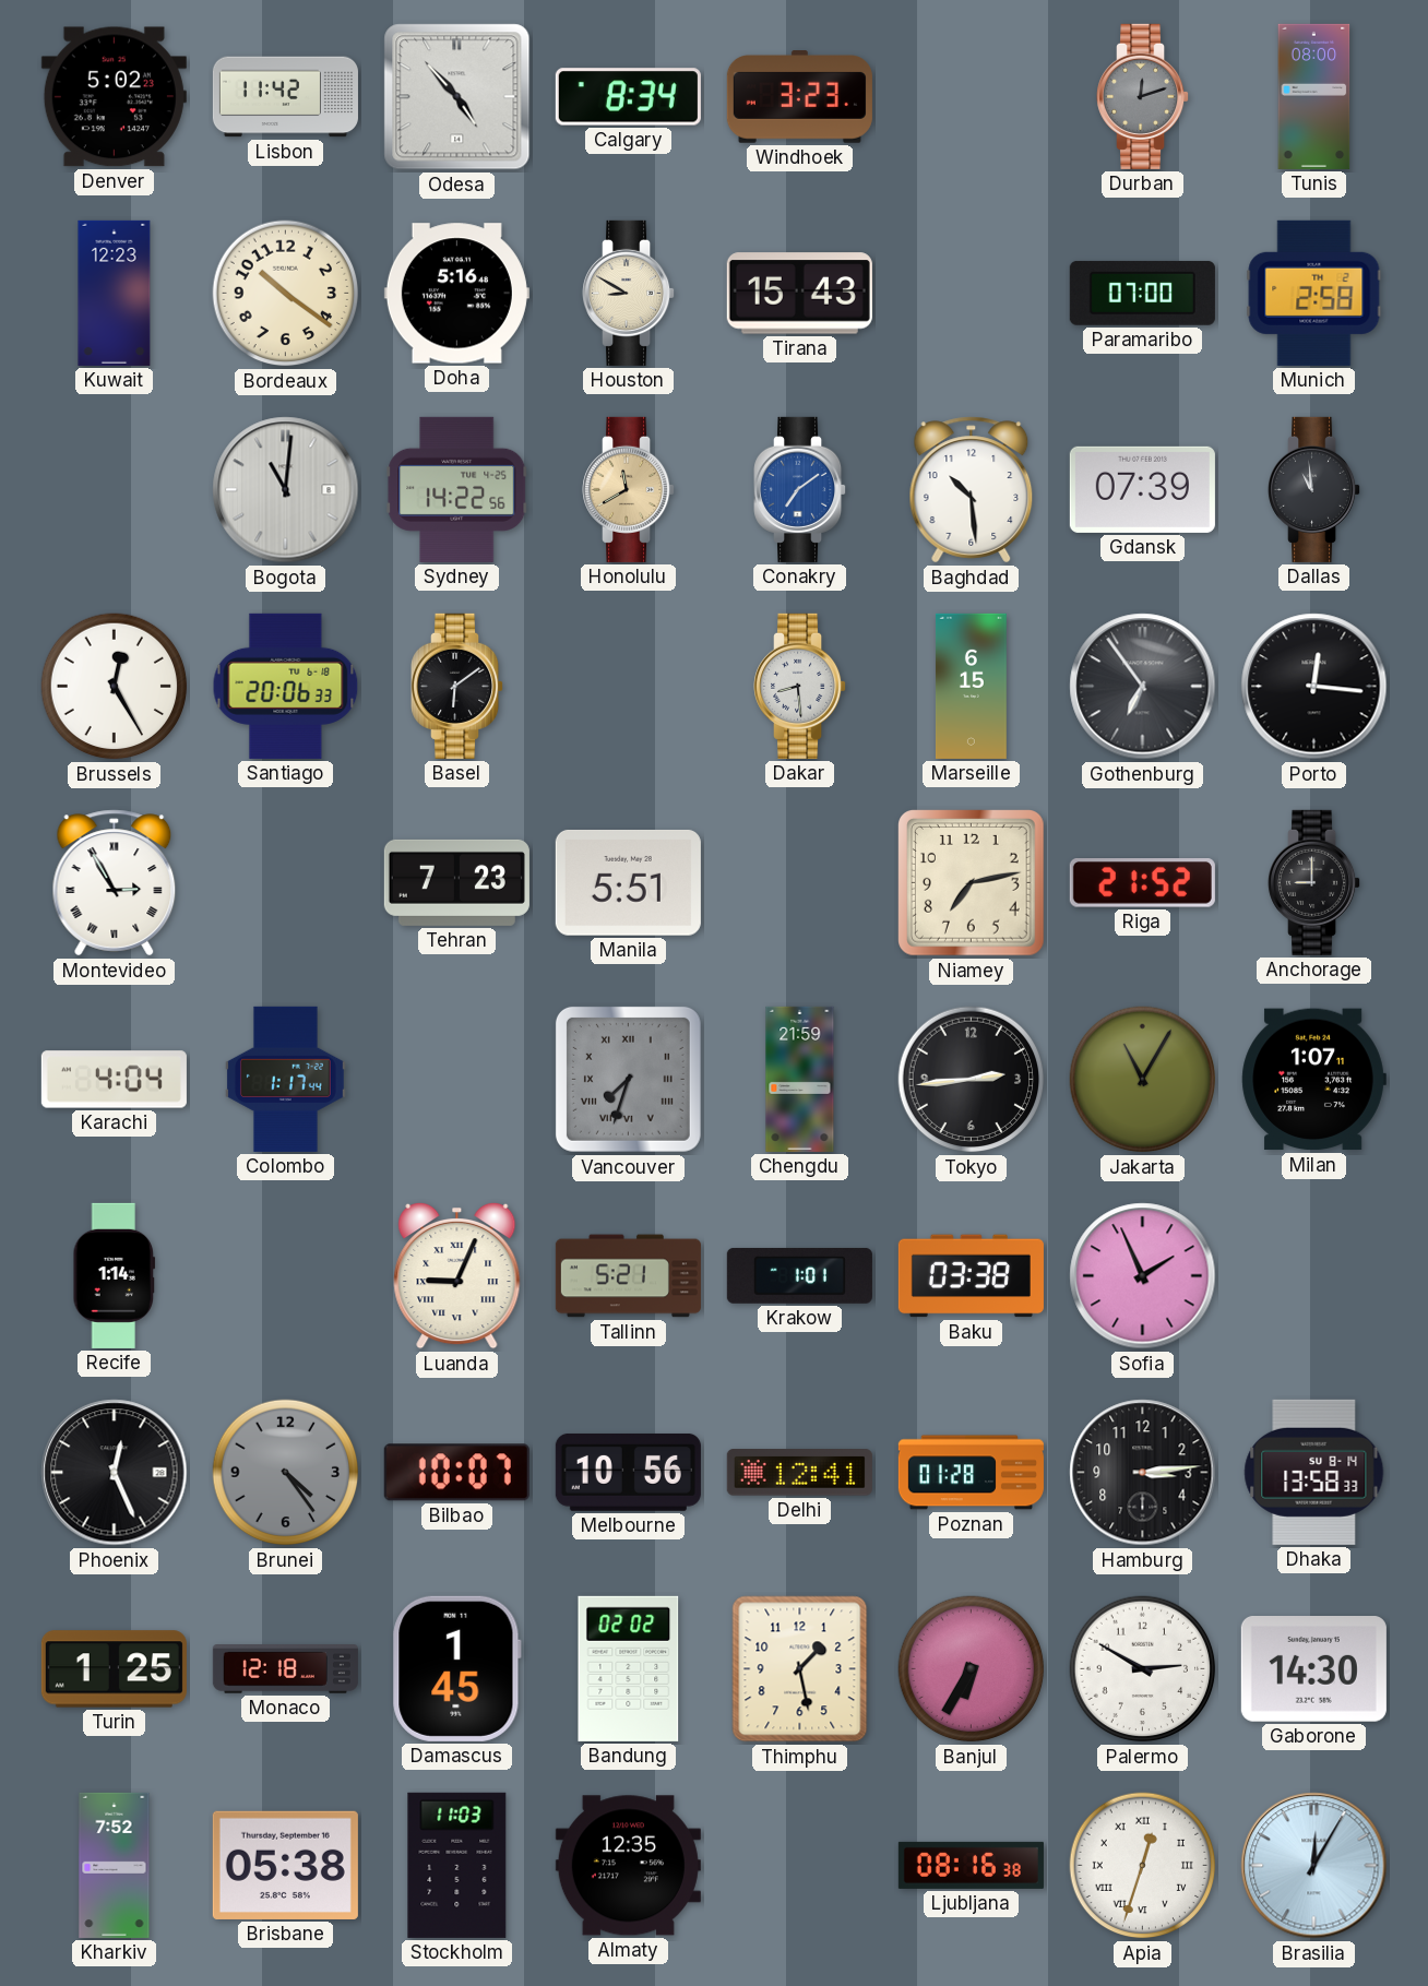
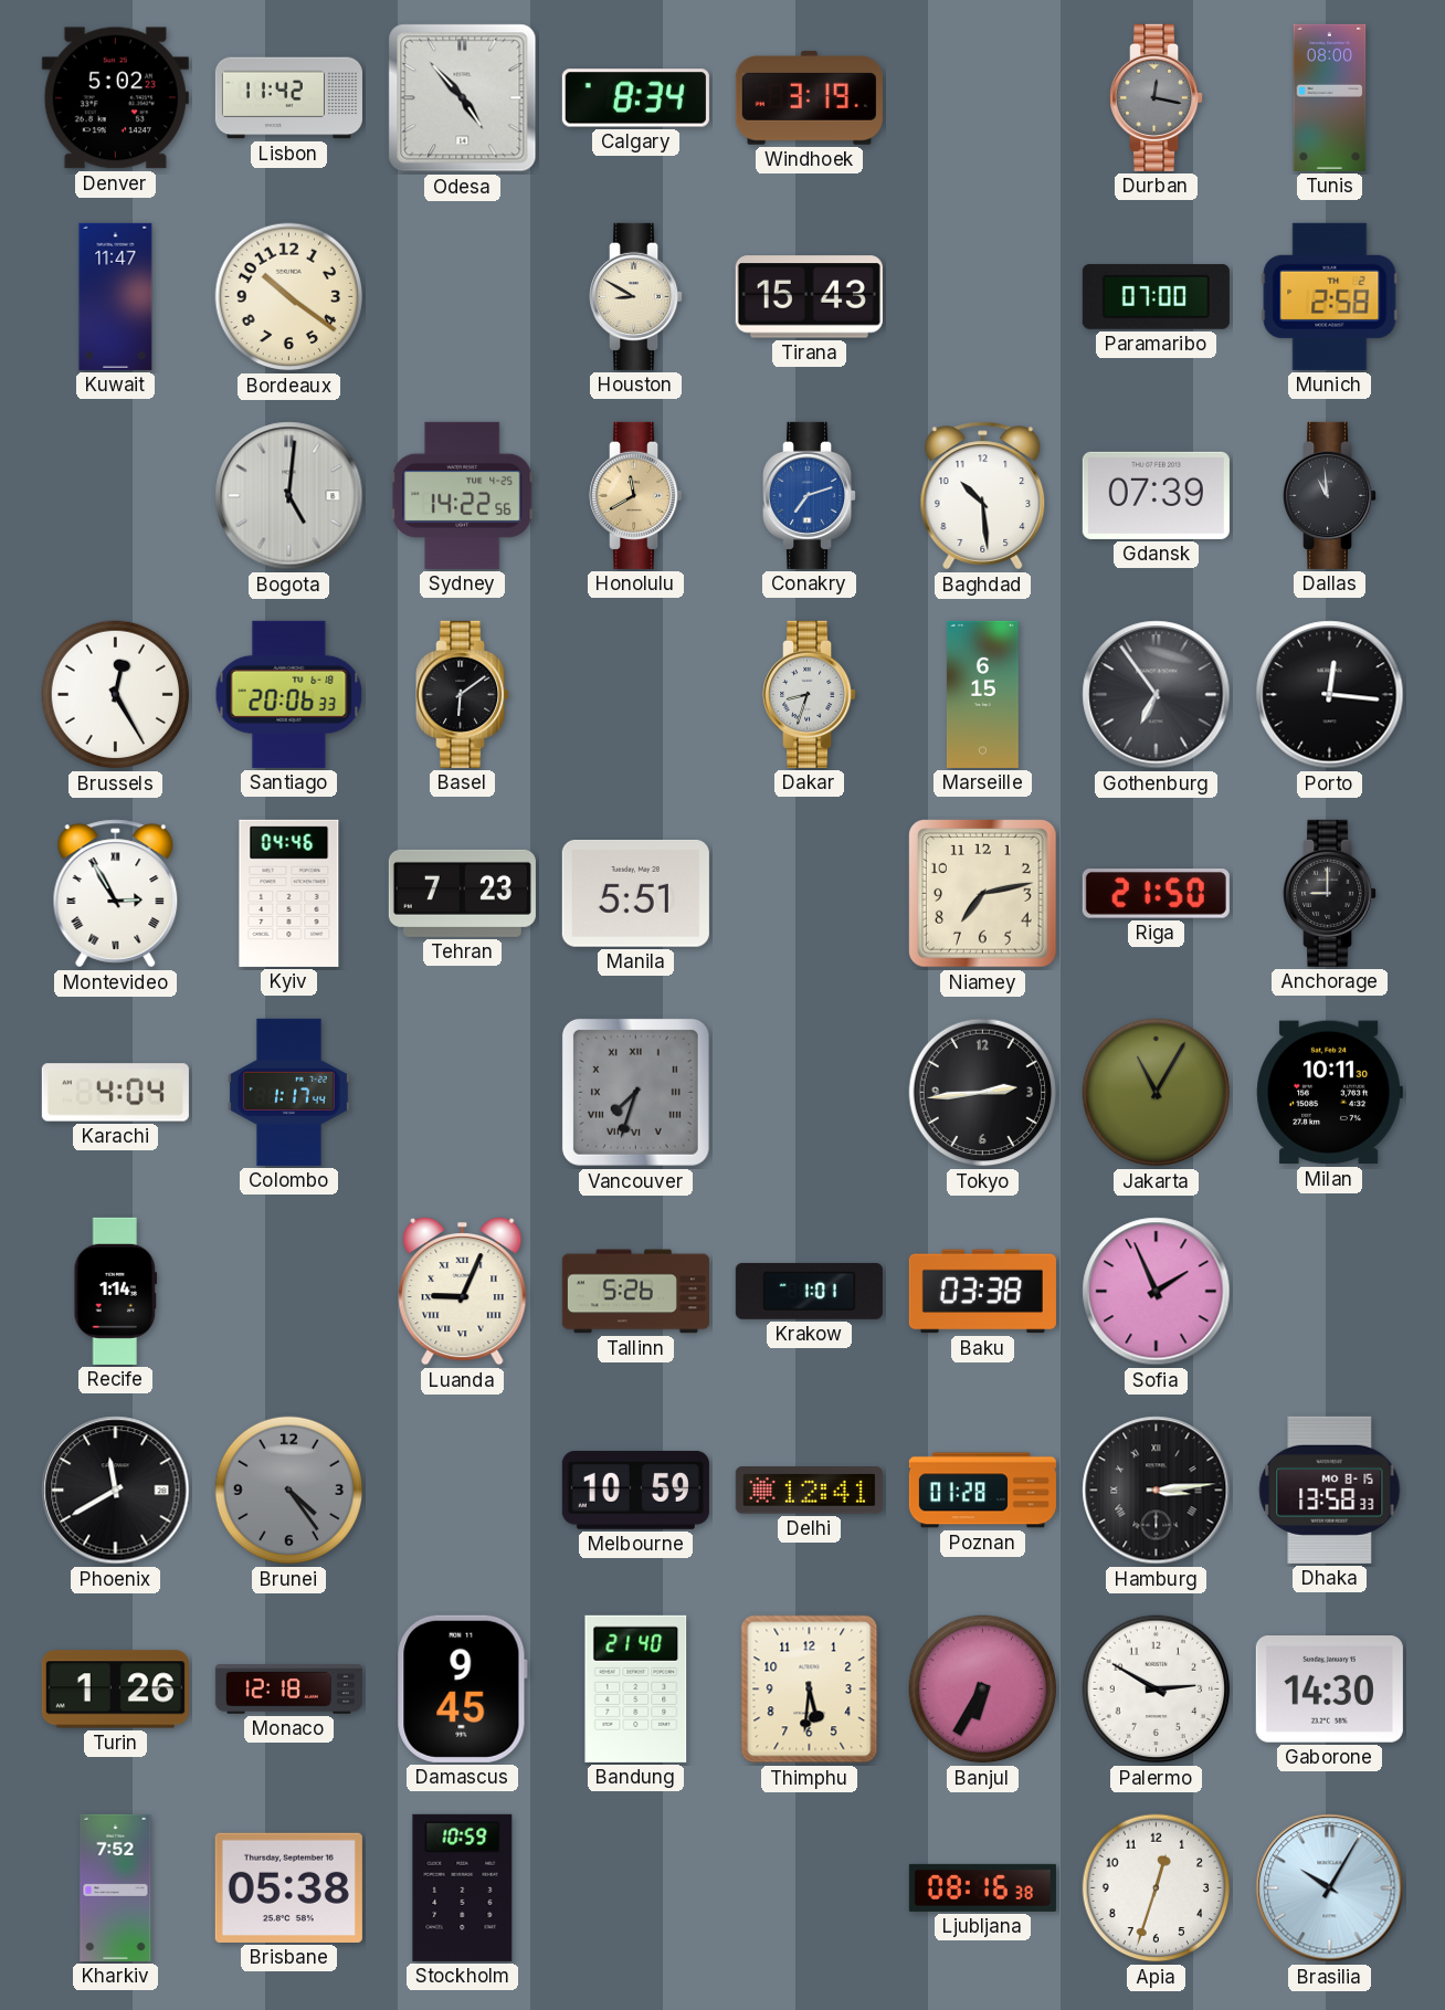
Windhoek: 3:23 -> 3:19
Durban: 12:12 -> 12:17
Kuwait: 12:23 -> 11:47
Doha: 5:16 -> none
Bogota: 11:01 -> 5:01
Conakry: 7:09 -> 7:12
Dakar: 8:29 -> 8:33
Kyiv: none -> 04:46
Riga: 21:52 -> 21:50
Chengdu: 21:59 -> none
Milan: 1:07 -> 10:11
Tallinn: 5:21 -> 5:26
Phoenix: 12:26 -> 11:40
Bilbao: 10:07 -> none
Melbourne: 10:56 -> 10:59
Hamburg numerals: Arabic -> Roman
Dhaka date: SU 8-14 -> MO 8-15
Turin: 1:25 -> 1:26
Damascus: 1:45 -> 9:45
Bandung: 02:02 -> 21:40
Thimphu: 1:28 -> 5:31
Stockholm: 11:03 -> 10:59
Almaty: 12:35 -> none
Apia numerals: Roman -> Arabic
Brasilia: 12:05 -> 10:05
